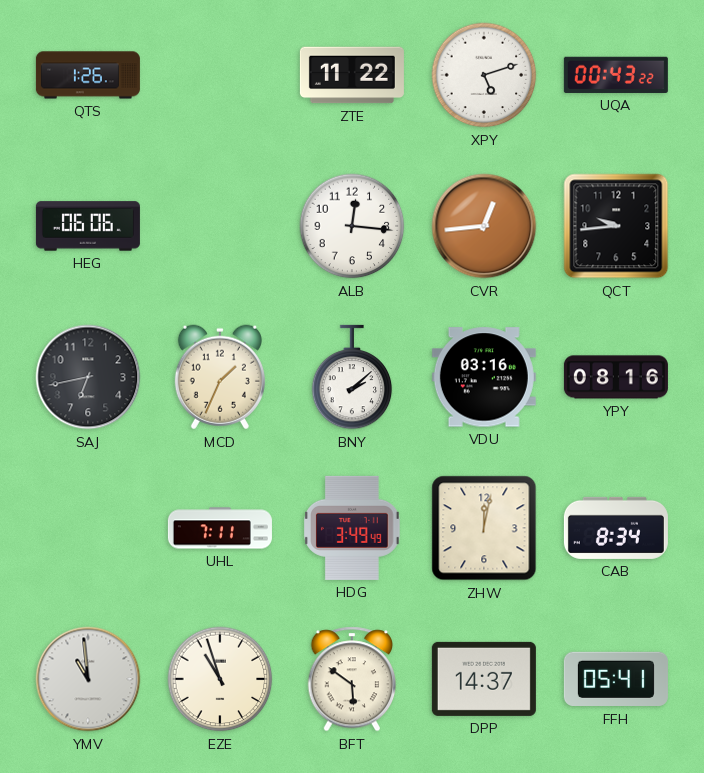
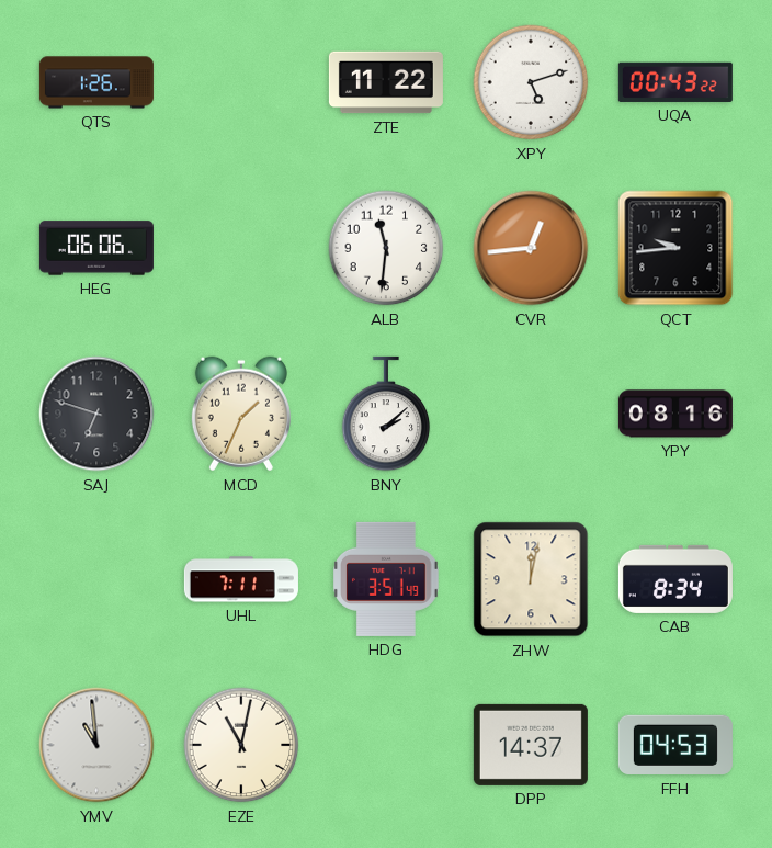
ALB: 12:16 -> 11:31
SAJ: 6:43 -> 6:48
VDU: 03:16 -> none
HDG: 3:49 -> 3:51
EZE: 10:57 -> 11:02
BFT: 5:51 -> none
FFH: 05:41 -> 04:53
